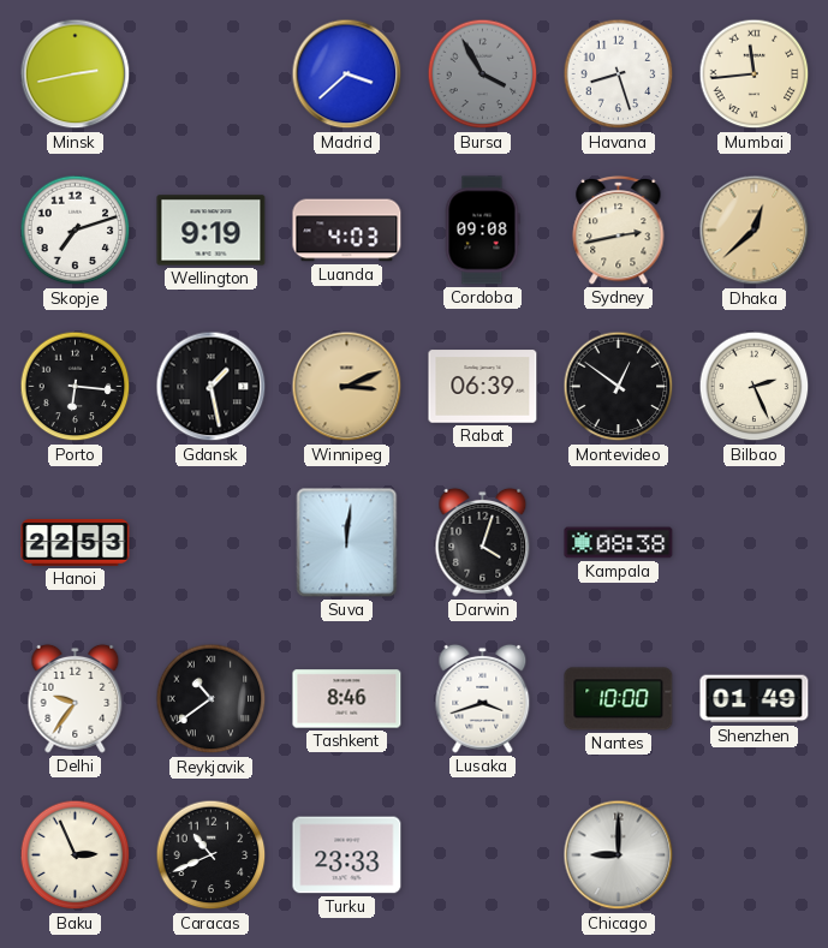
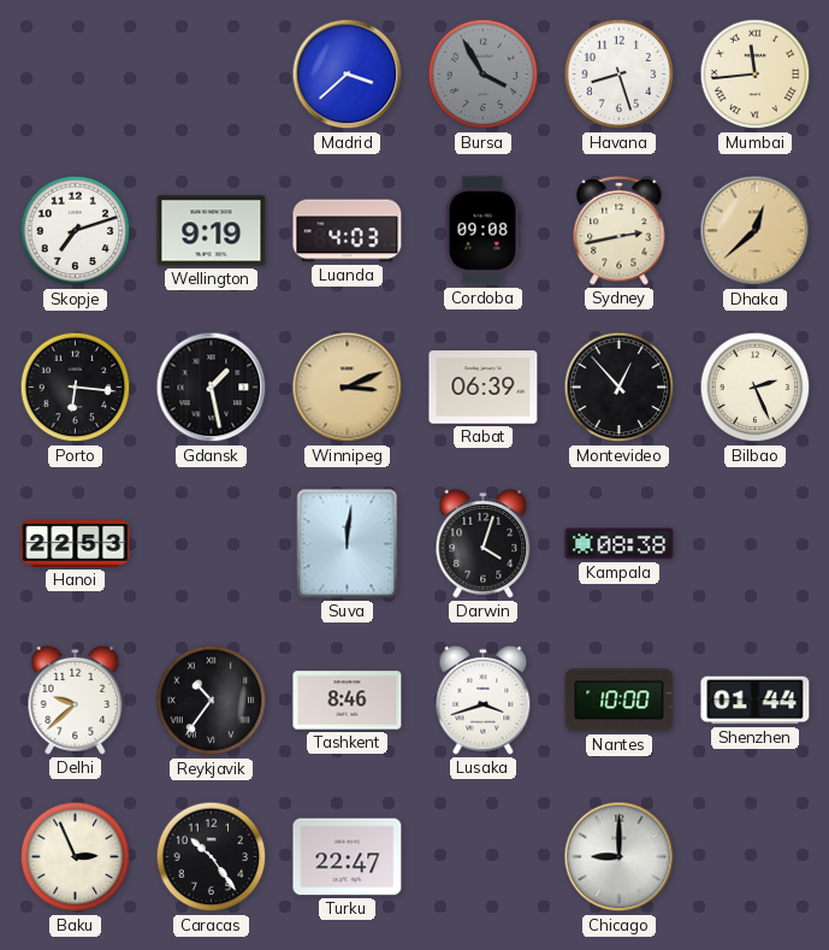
Minsk: 2:43 -> none
Montevideo: 12:51 -> 12:53
Delhi: 9:36 -> 9:38
Reykjavik: 10:39 -> 10:36
Shenzhen: 01:49 -> 01:44
Caracas: 10:41 -> 10:24
Turku: 23:33 -> 22:47
